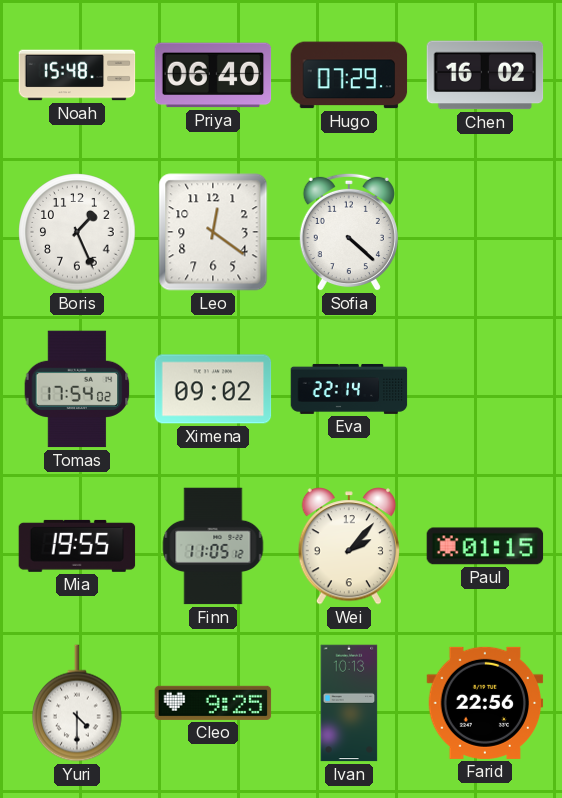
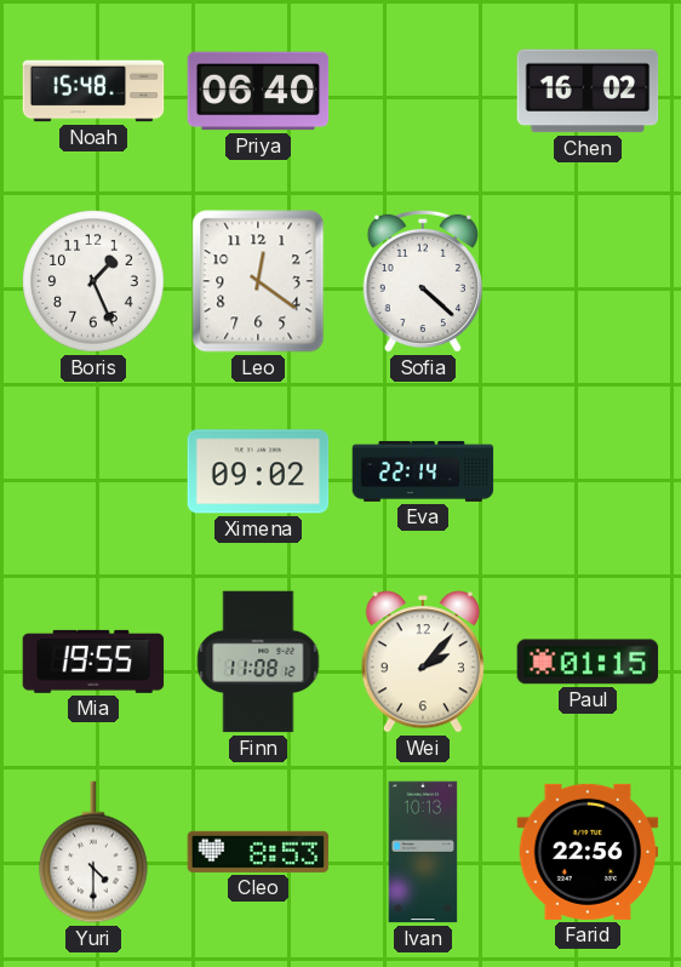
Hugo: 07:29 -> none
Tomas: 17:54 -> none
Finn: 11:05 -> 11:08
Cleo: 9:25 -> 8:53
